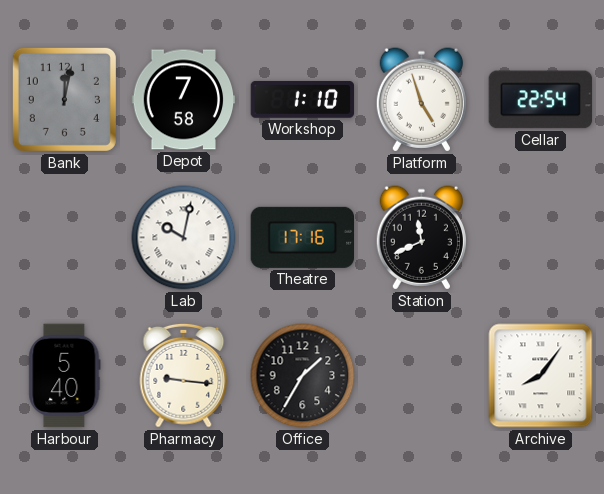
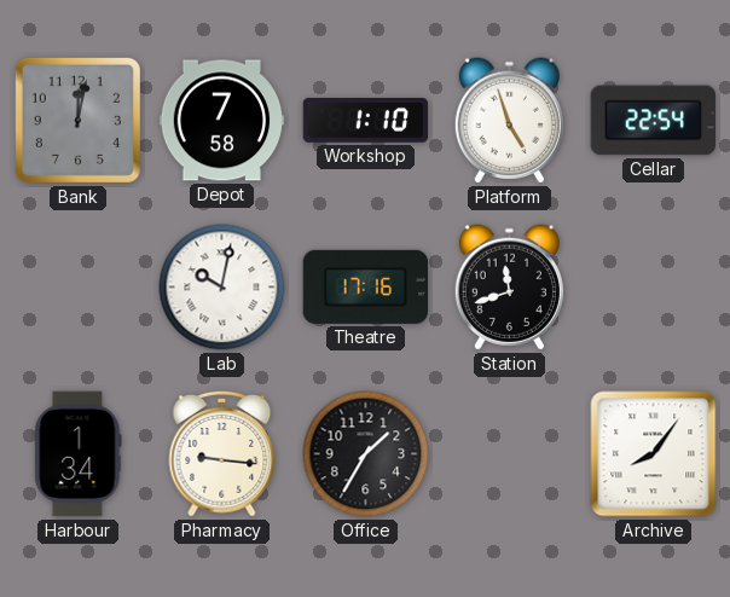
Station: 11:41 -> 11:42
Harbour: 5:40 -> 1:34
